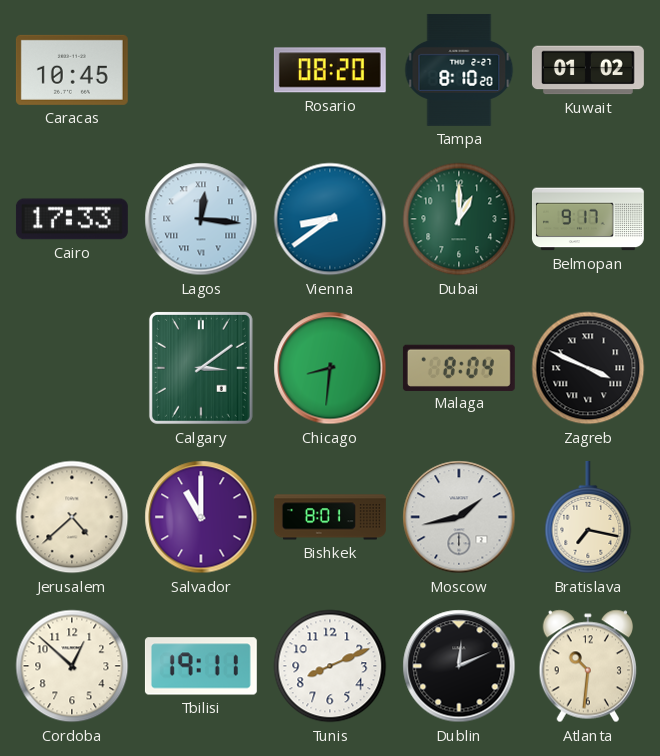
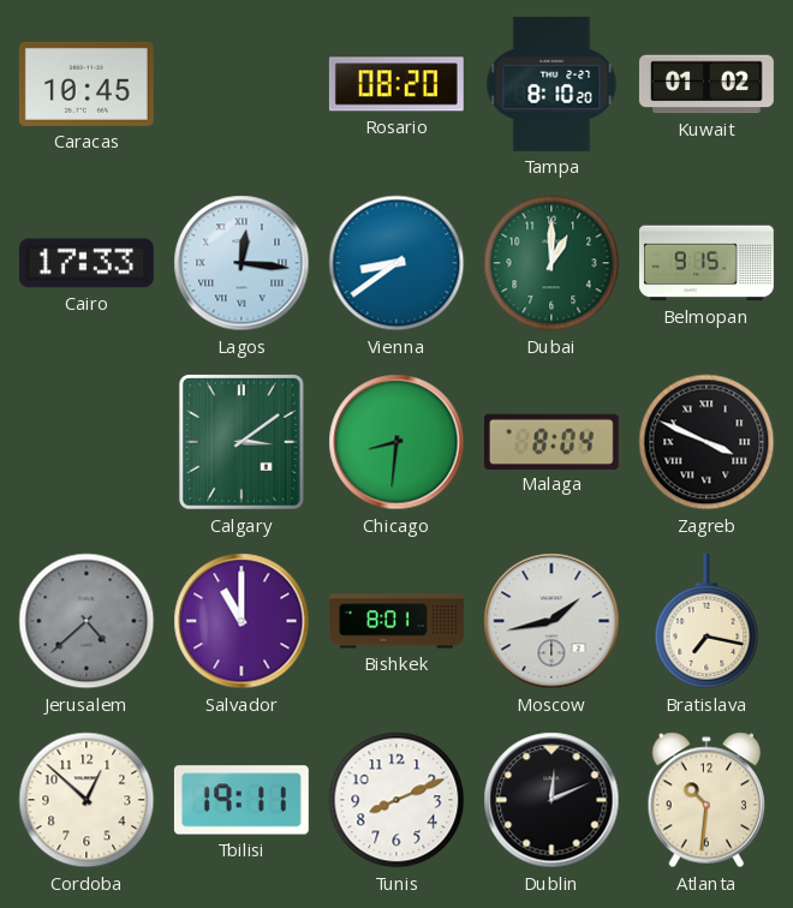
Belmopan: 9:17 -> 9:15
Jerusalem dial: cream -> grey
